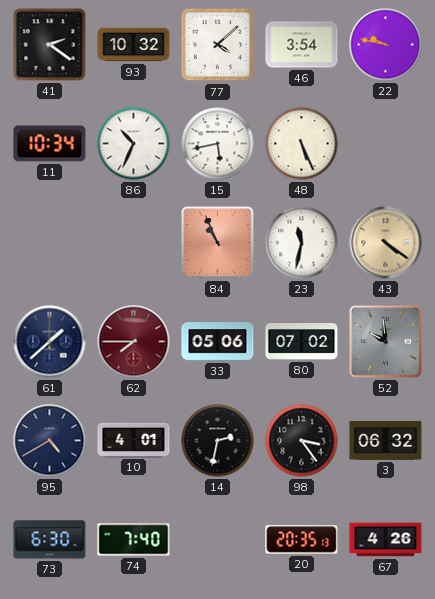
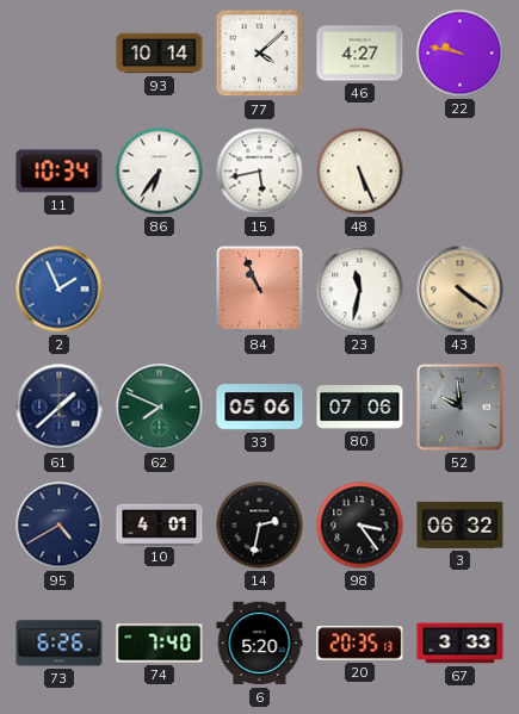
41: 2:21 -> none
93: 10:32 -> 10:14
46: 3:54 -> 4:27
86: 10:34 -> 6:36
2: none -> 1:56
62: 7:45 -> 7:49
62 dial: burgundy -> green
80: 07:02 -> 07:06
73: 6:30 -> 6:26
6: none -> 5:20
67: 4:26 -> 3:33
